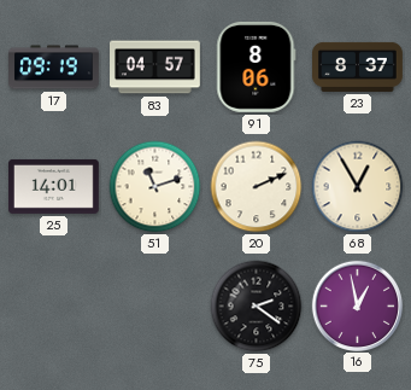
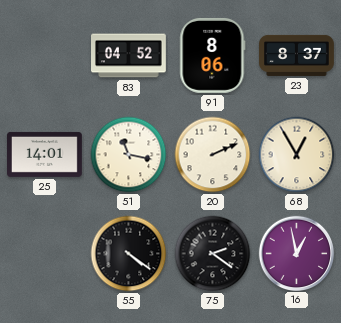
17: 09:19 -> none
83: 04:57 -> 04:52
51: 11:12 -> 11:17
55: none -> 4:21
